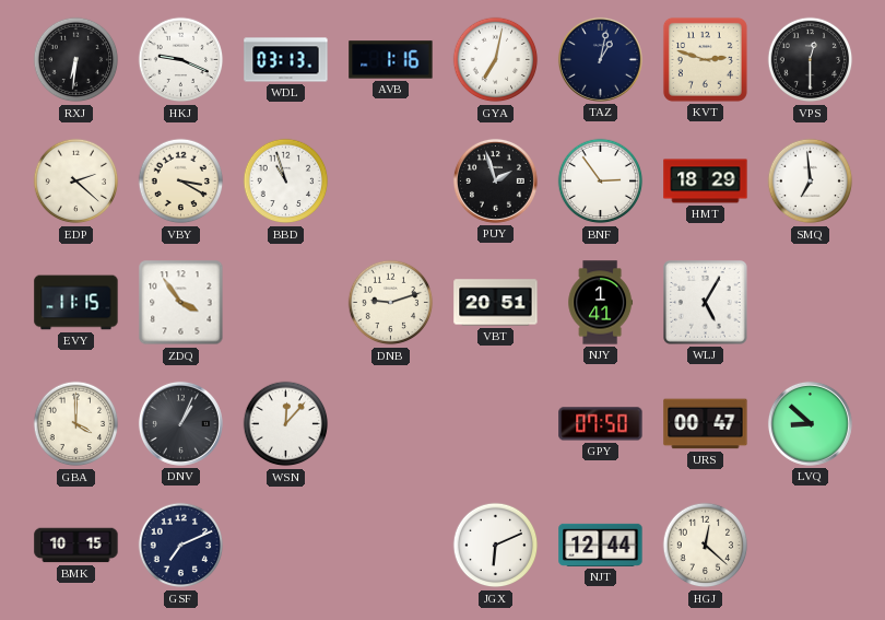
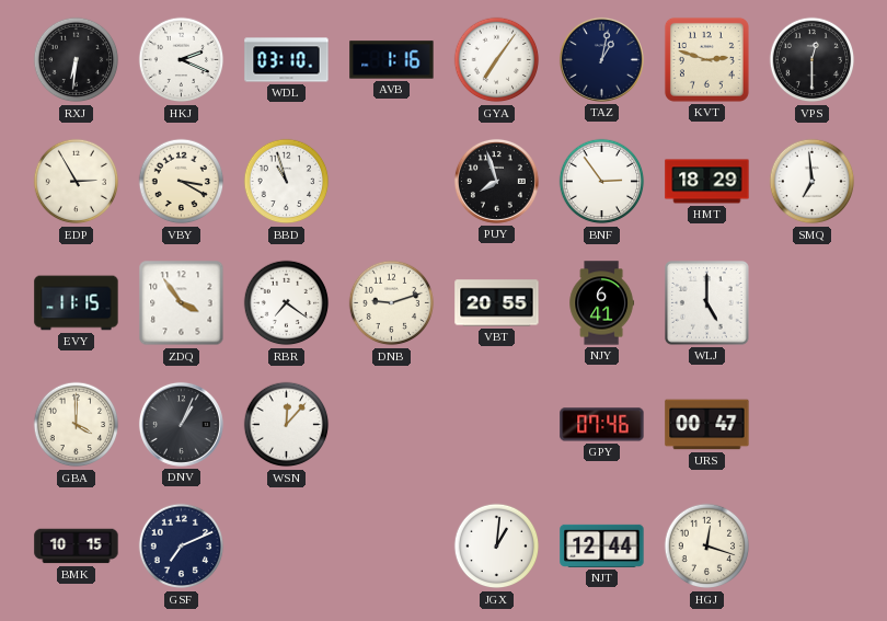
HKJ: 9:19 -> 2:19
WDL: 03:13 -> 03:10
GYA: 7:02 -> 7:06
EDP: 2:22 -> 2:55
PUY: 1:57 -> 7:57
RBR: none -> 7:21
VBT: 20:51 -> 20:55
NJY: 1:41 -> 6:41
WLJ: 5:05 -> 5:00
GPY: 07:50 -> 07:46
LVQ: 8:52 -> none
JGX: 6:11 -> 1:01
HGJ: 12:22 -> 12:18
